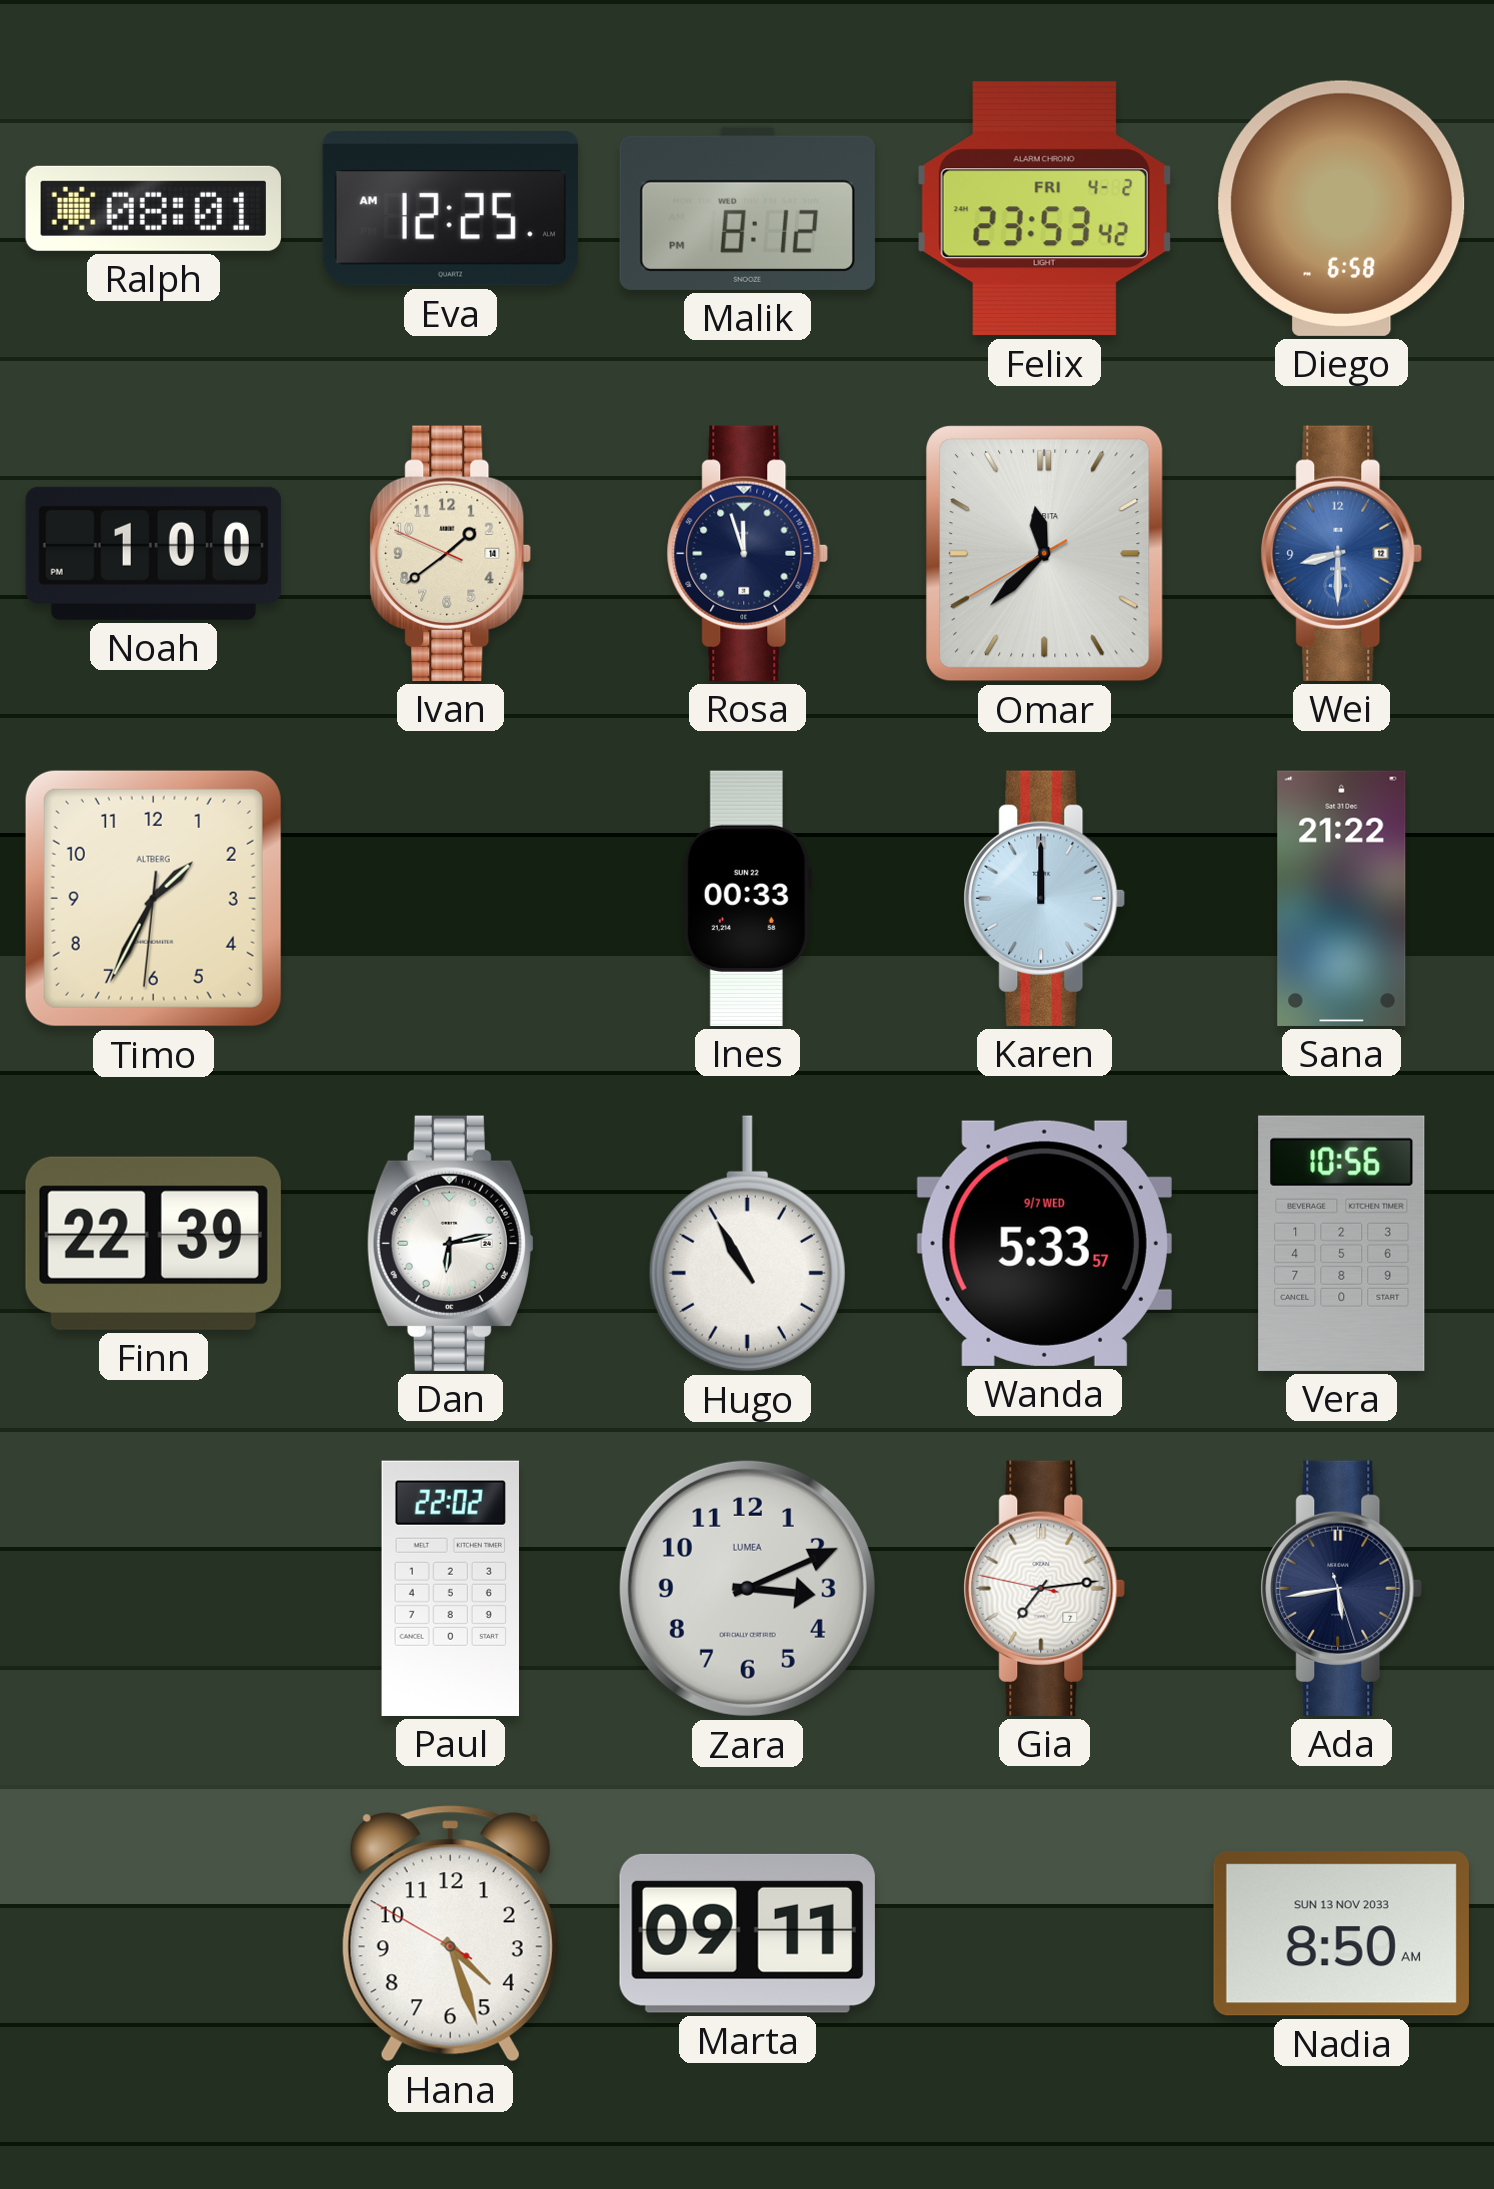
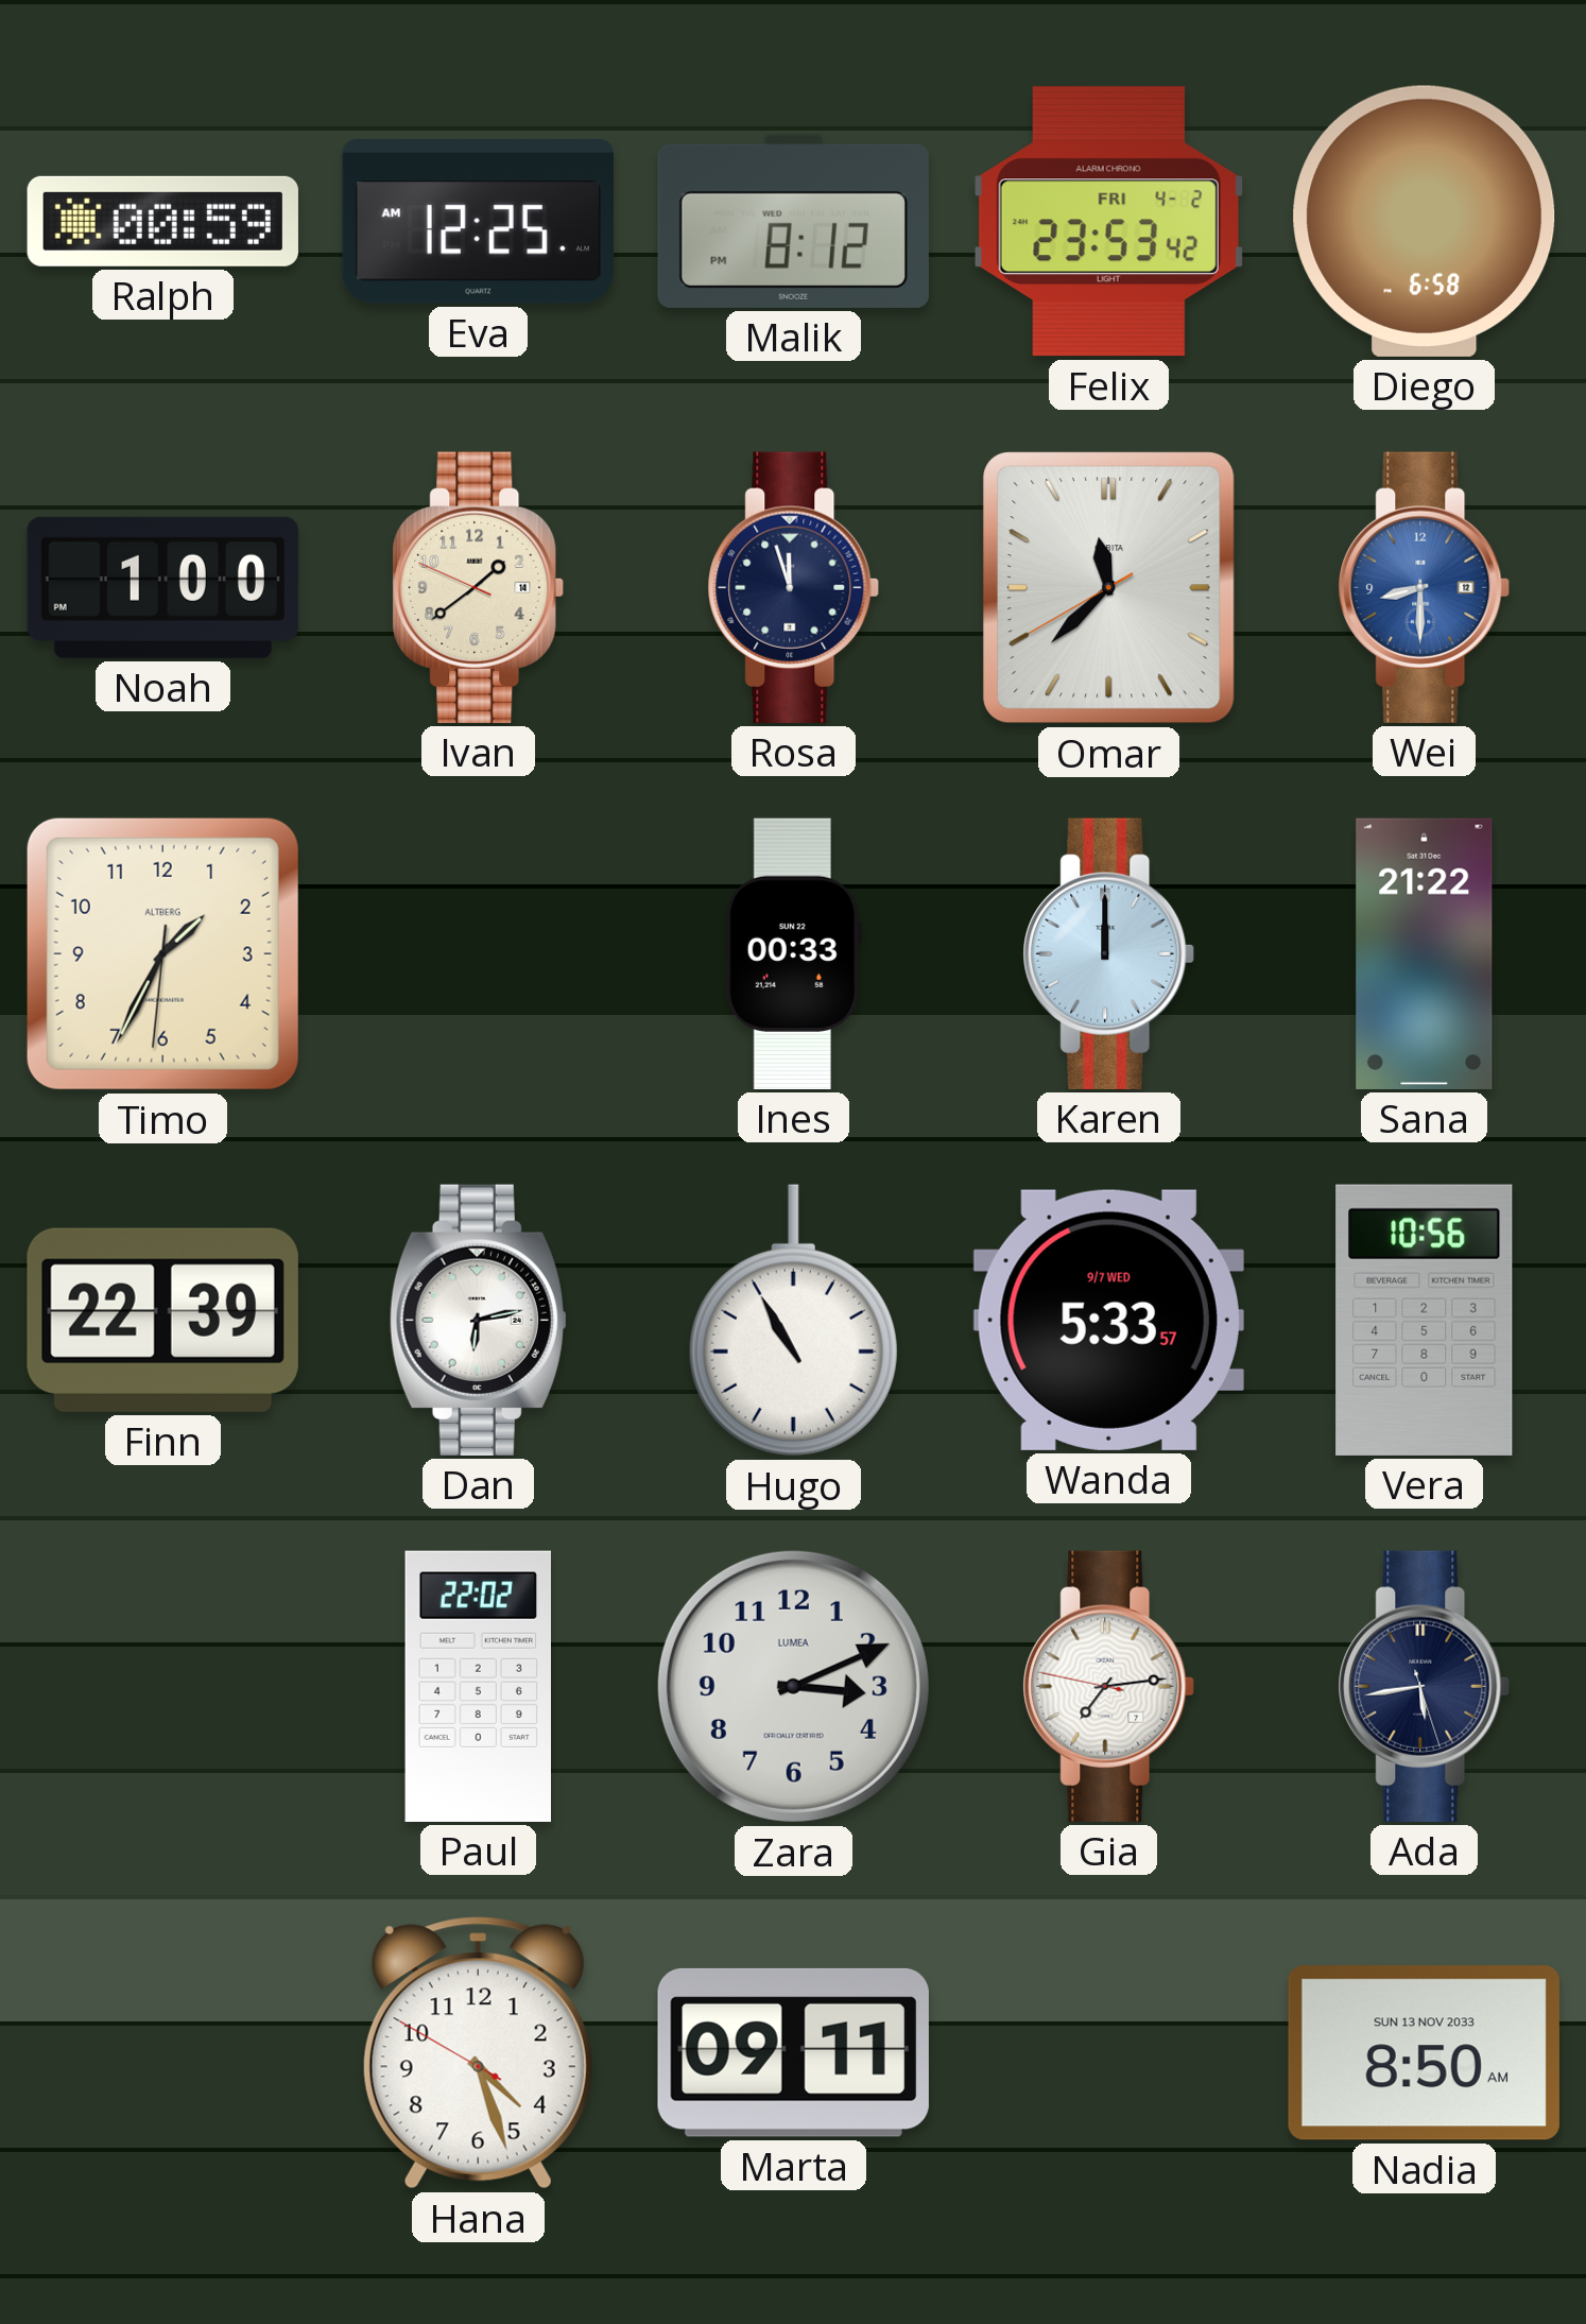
Ralph: 08:01 -> 00:59
